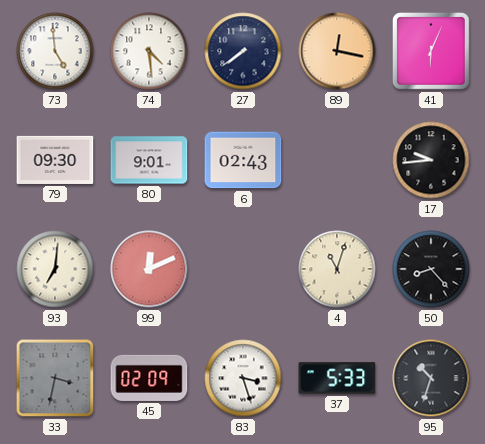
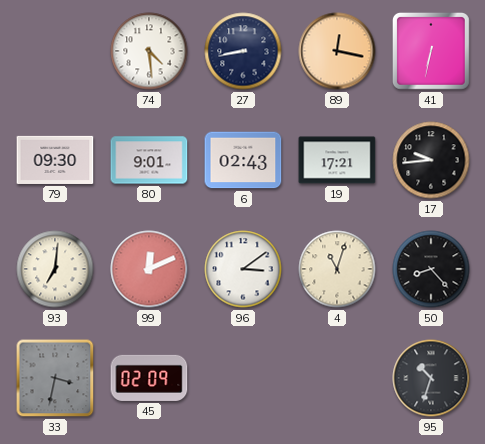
73: 4:59 -> none
27: 7:39 -> 8:43
41: 6:04 -> 6:32
19: none -> 17:21
96: none -> 3:09
83: 3:27 -> none
37: 5:33 -> none
